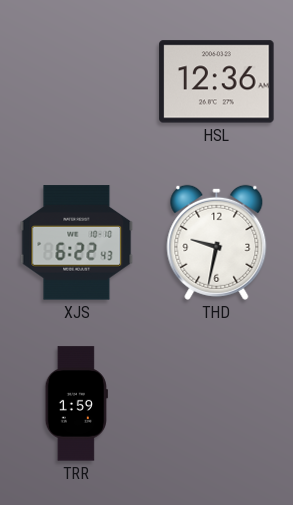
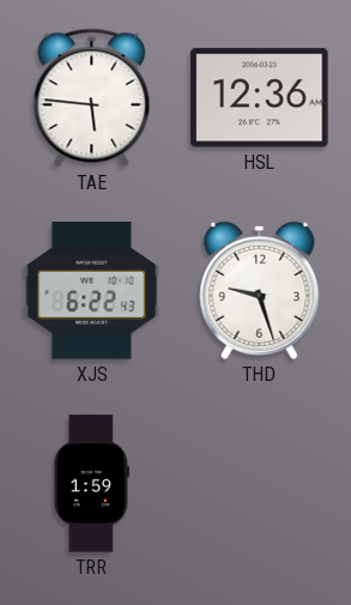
TAE: none -> 5:46
THD: 9:32 -> 9:27
